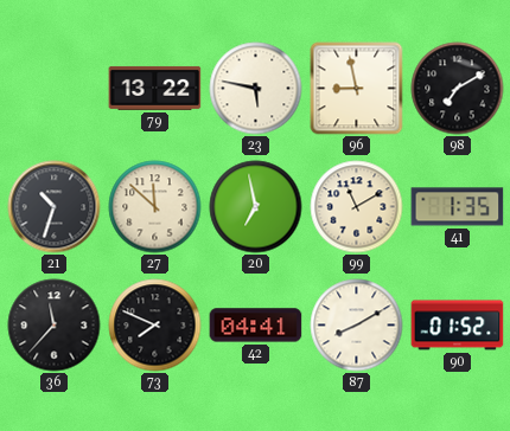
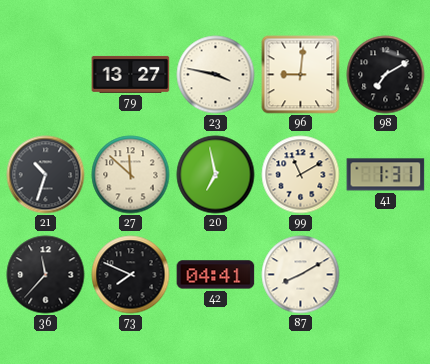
79: 13:22 -> 13:27
23: 5:47 -> 3:47
96: 8:58 -> 9:01
41: 1:35 -> 1:31
90: 01:52 -> none
